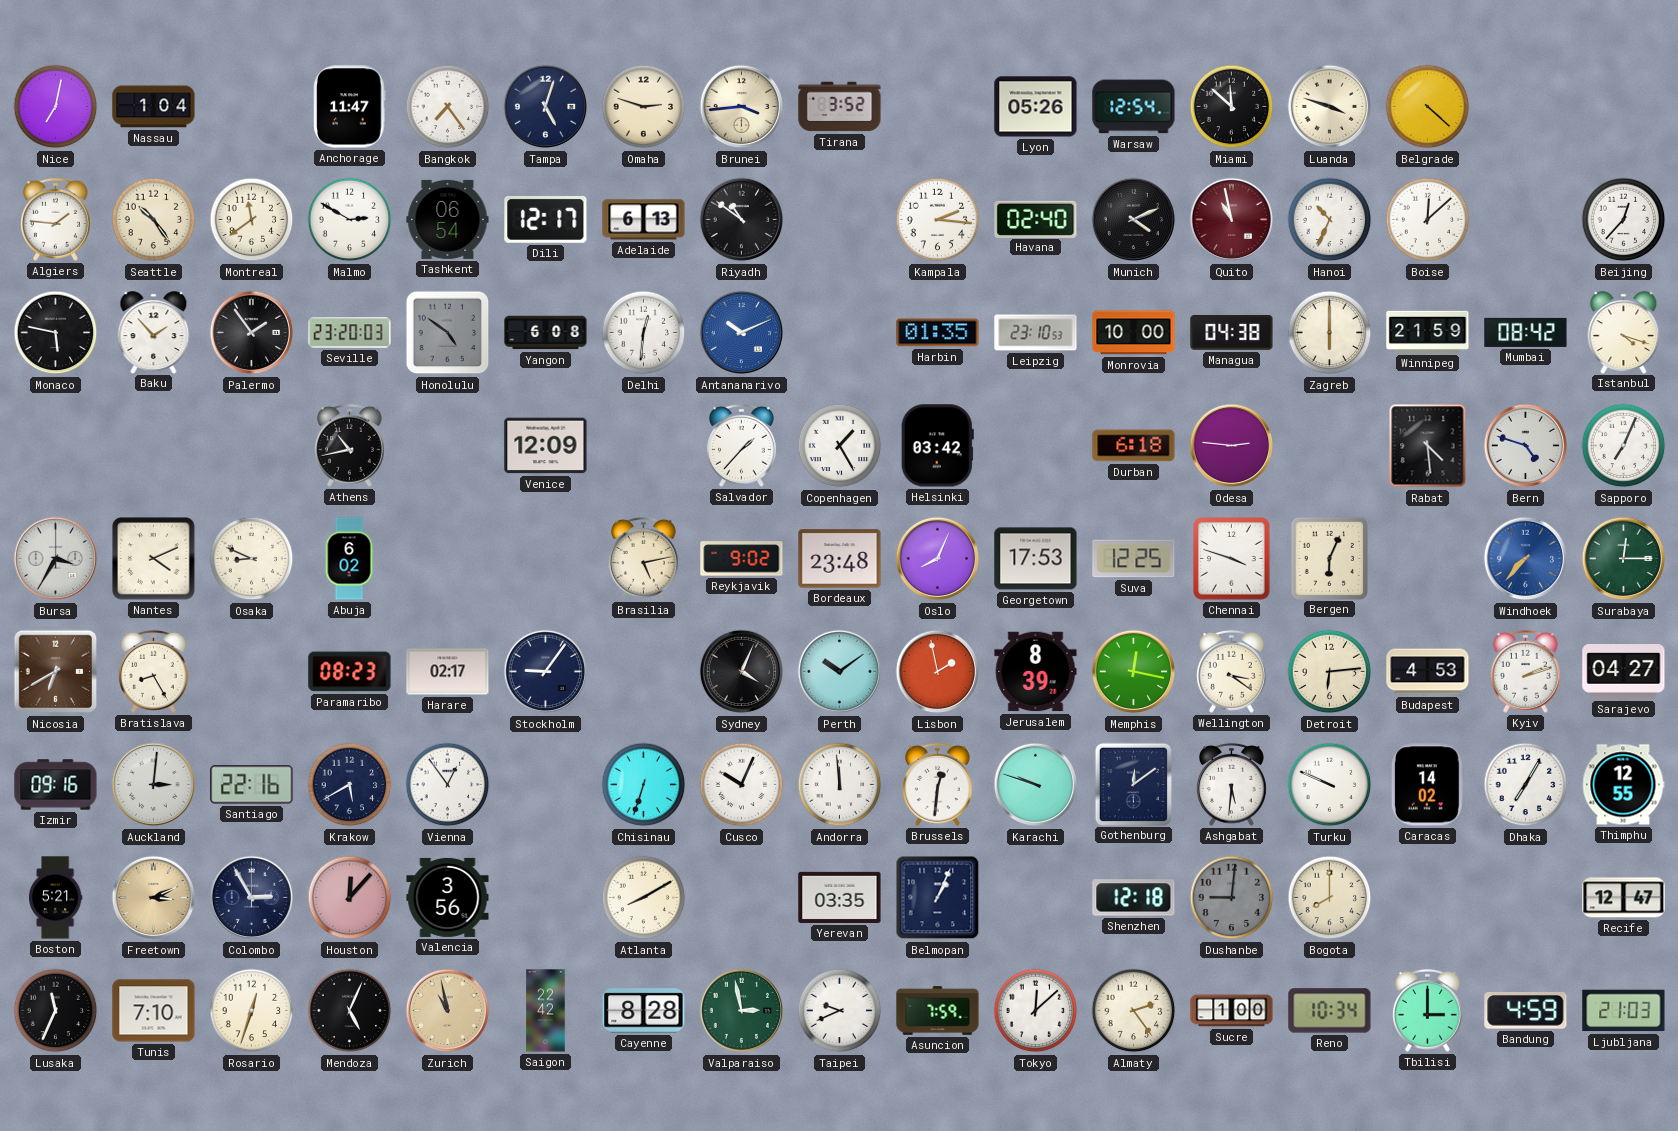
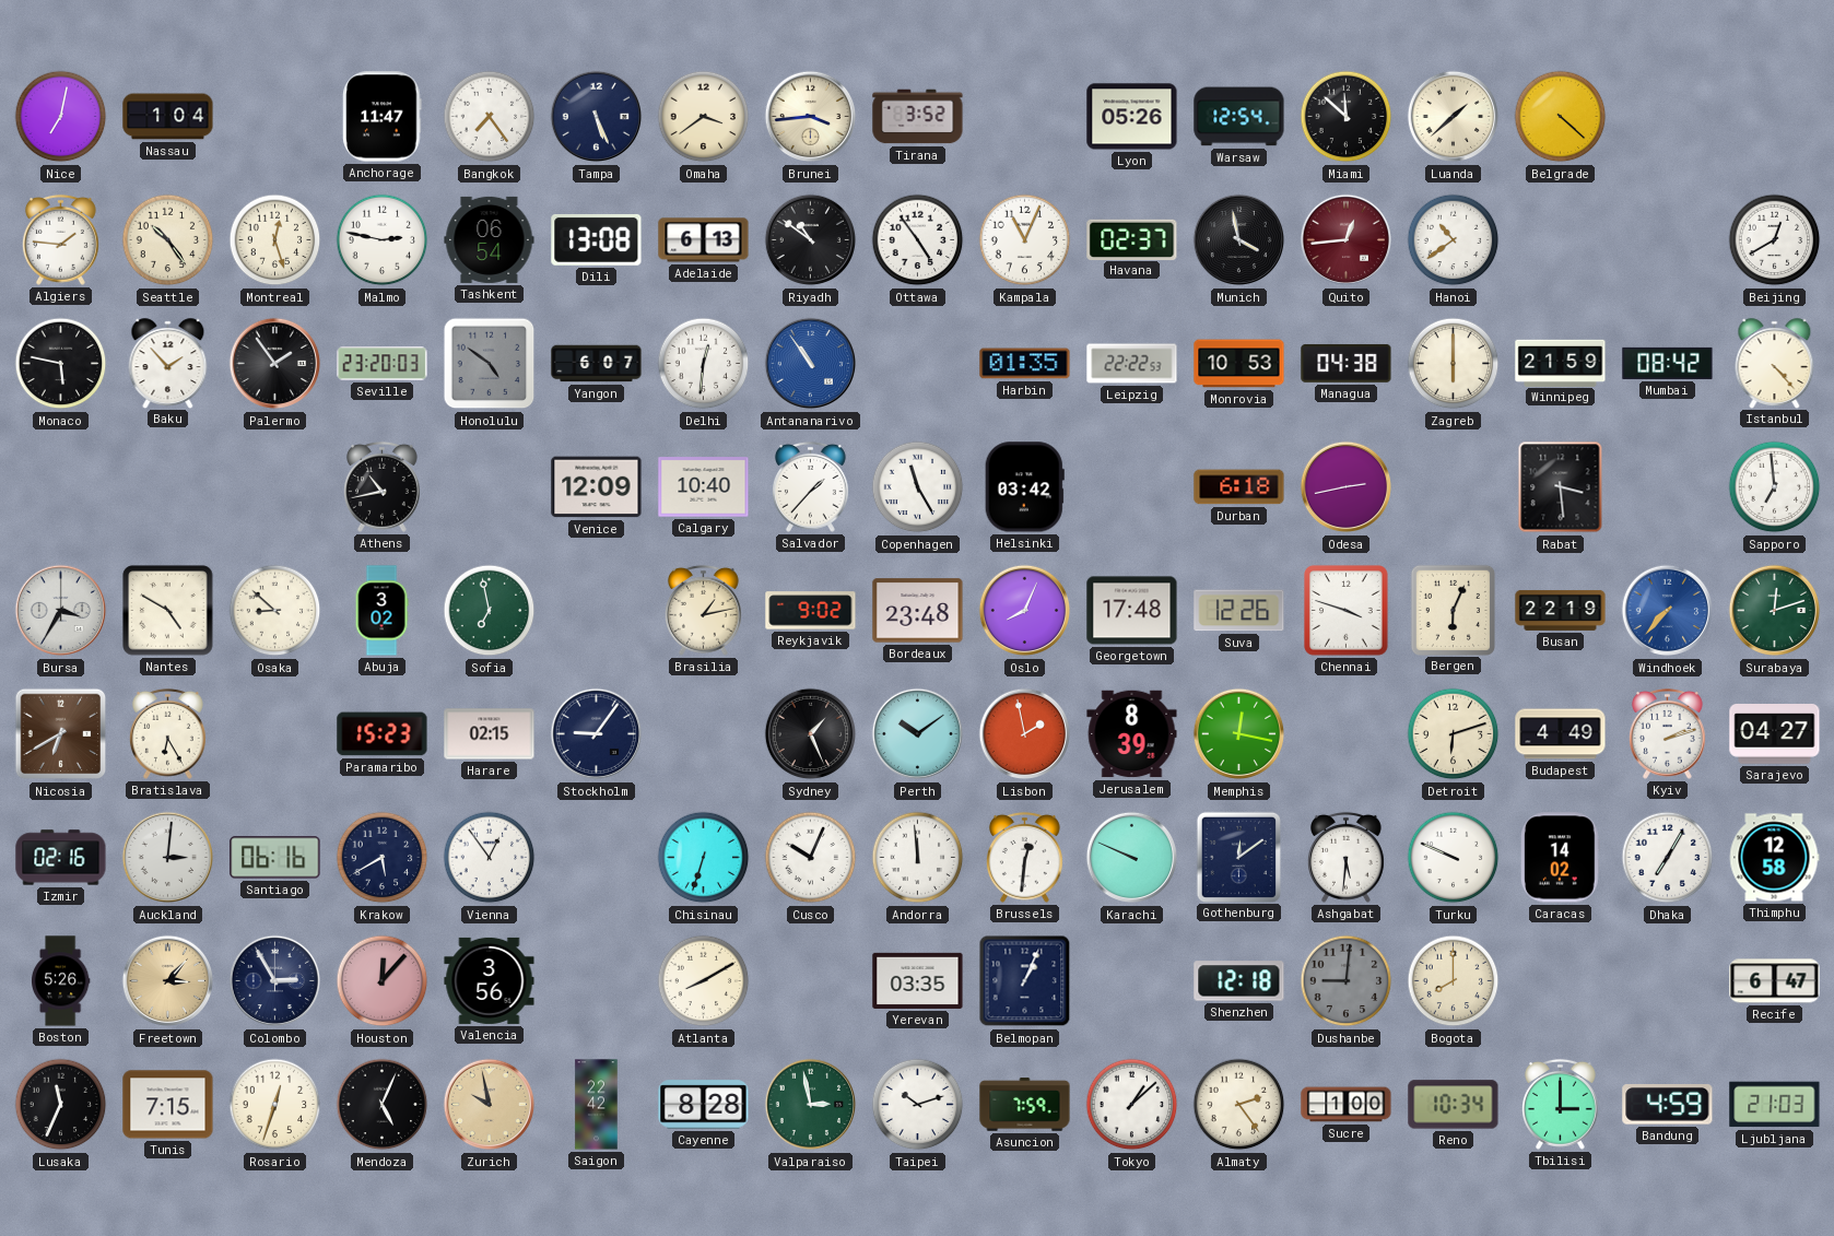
Tampa: 5:03 -> 5:26
Omaha: 2:48 -> 3:39
Luanda: 3:48 -> 1:38
Montreal: 11:39 -> 12:27
Malmo: 2:50 -> 2:47
Dili: 12:17 -> 13:08
Ottawa: none -> 4:54
Kampala: 2:16 -> 11:04
Havana: 02:40 -> 02:37
Munich: 4:11 -> 3:58
Quito: 10:58 -> 12:44
Hanoi: 10:34 -> 10:39
Boise: 12:08 -> none
Beijing: 12:37 -> 12:40
Yangon: 6:08 -> 6:07
Antananarivo: 10:11 -> 10:54
Leipzig: 23:10 -> 22:22
Monrovia: 10:00 -> 10:53
Istanbul: 4:18 -> 4:23
Calgary: none -> 10:40
Copenhagen: 1:25 -> 11:25
Odesa: 2:46 -> 2:43
Rabat: 4:29 -> 3:29
Bern: 4:48 -> none
Sapporo: 7:04 -> 6:59
Nantes: 4:11 -> 4:50
Osaka: 8:49 -> 8:52
Abuja: 6:02 -> 3:02
Sofia: none -> 6:58
Brasilia: 5:13 -> 1:13
Georgetown: 17:53 -> 17:48
Suva: 12:25 -> 12:26
Busan: none -> 22:19
Surabaya: 12:15 -> 12:12
Bratislava: 8:25 -> 6:25
Paramaribo: 08:23 -> 15:23
Harare: 02:17 -> 02:15
Sydney: 4:04 -> 1:26
Wellington: 3:21 -> none
Detroit: 6:14 -> 6:12
Budapest: 4:53 -> 4:49
Izmir: 09:16 -> 02:16
Santiago: 22:16 -> 06:16
Karachi: 9:48 -> 9:49
Thimphu: 12:55 -> 12:58
Boston: 5:21 -> 5:26
Freetown: 3:11 -> 3:07
Recife: 12:47 -> 6:47
Tunis: 7:10 -> 7:15
Zurich: 10:58 -> 9:58
Taipei: 9:41 -> 10:12
Tokyo: 12:08 -> 1:08
